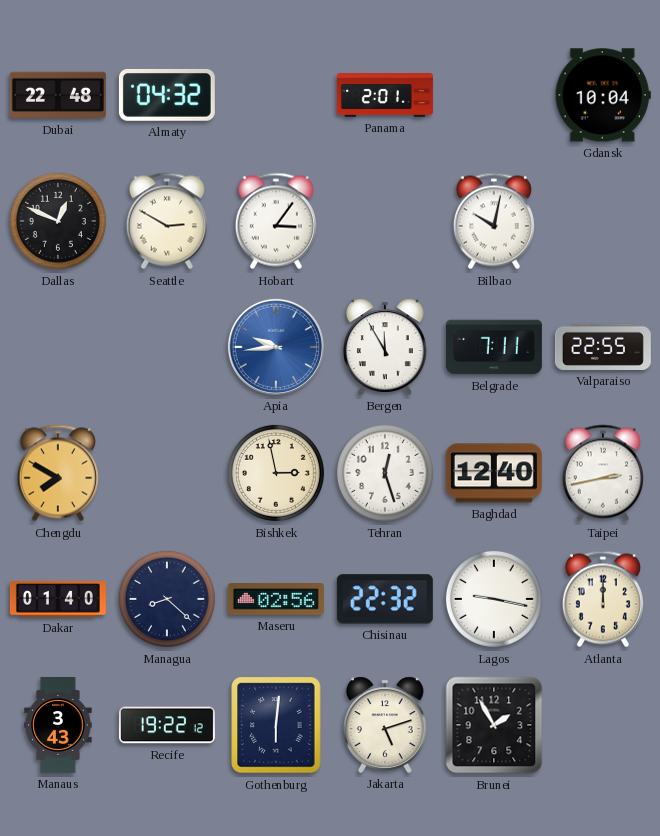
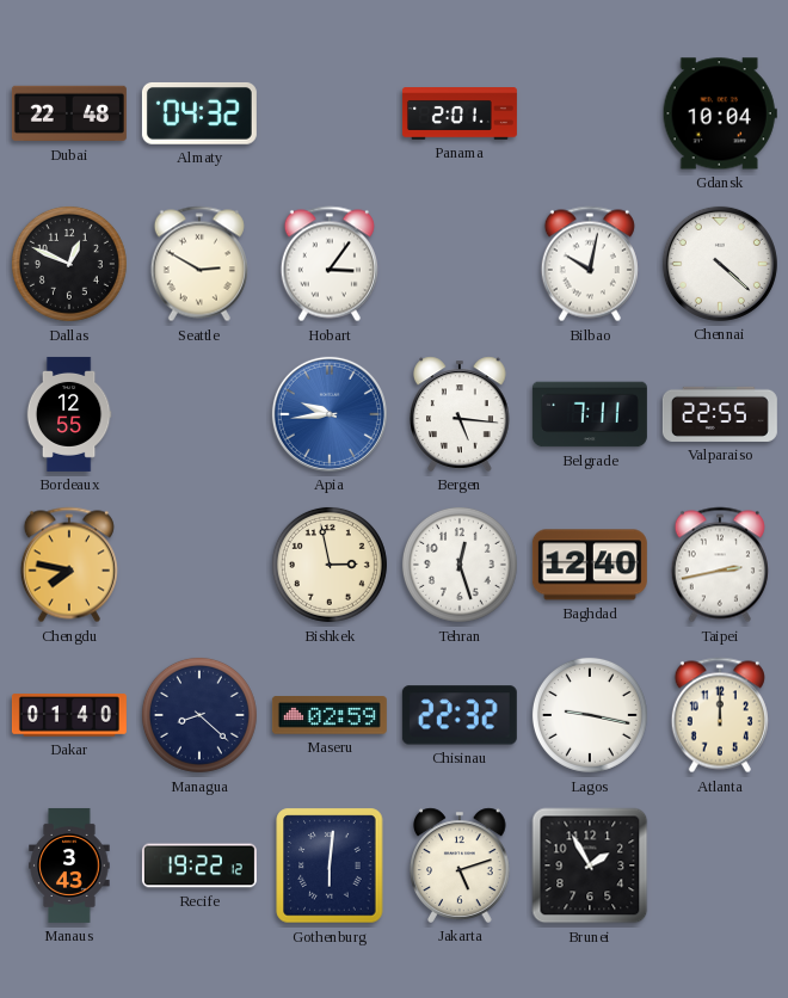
Chennai: none -> 4:22
Bordeaux: none -> 12:55
Bergen: 11:55 -> 5:16
Chengdu: 7:50 -> 7:47
Maseru: 02:56 -> 02:59
